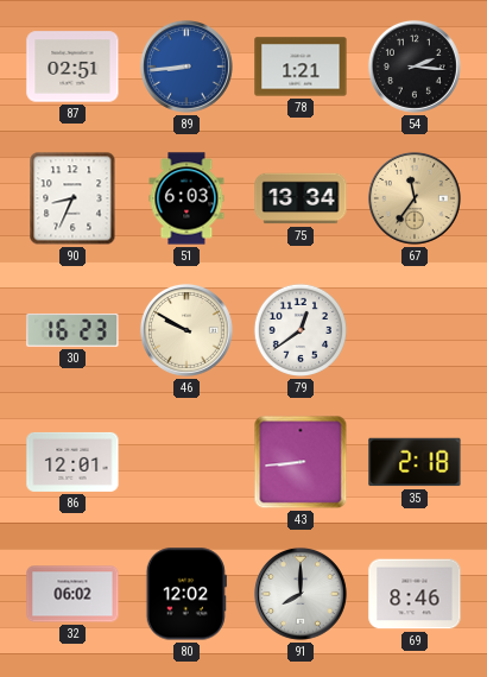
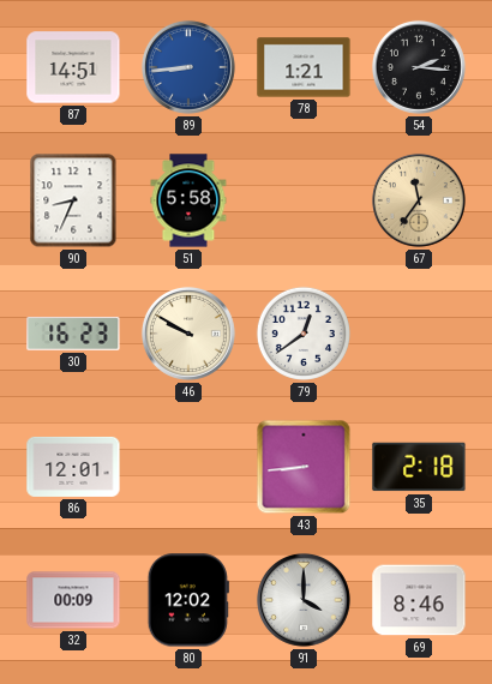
87: 02:51 -> 14:51
51: 6:03 -> 5:58
75: 13:34 -> none
32: 06:02 -> 00:09
91: 8:00 -> 4:00
